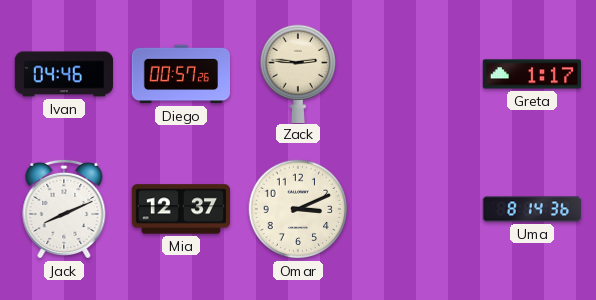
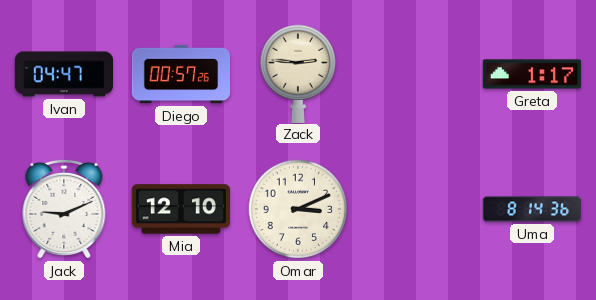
Ivan: 04:46 -> 04:47
Jack: 8:11 -> 9:11
Mia: 12:37 -> 12:10
